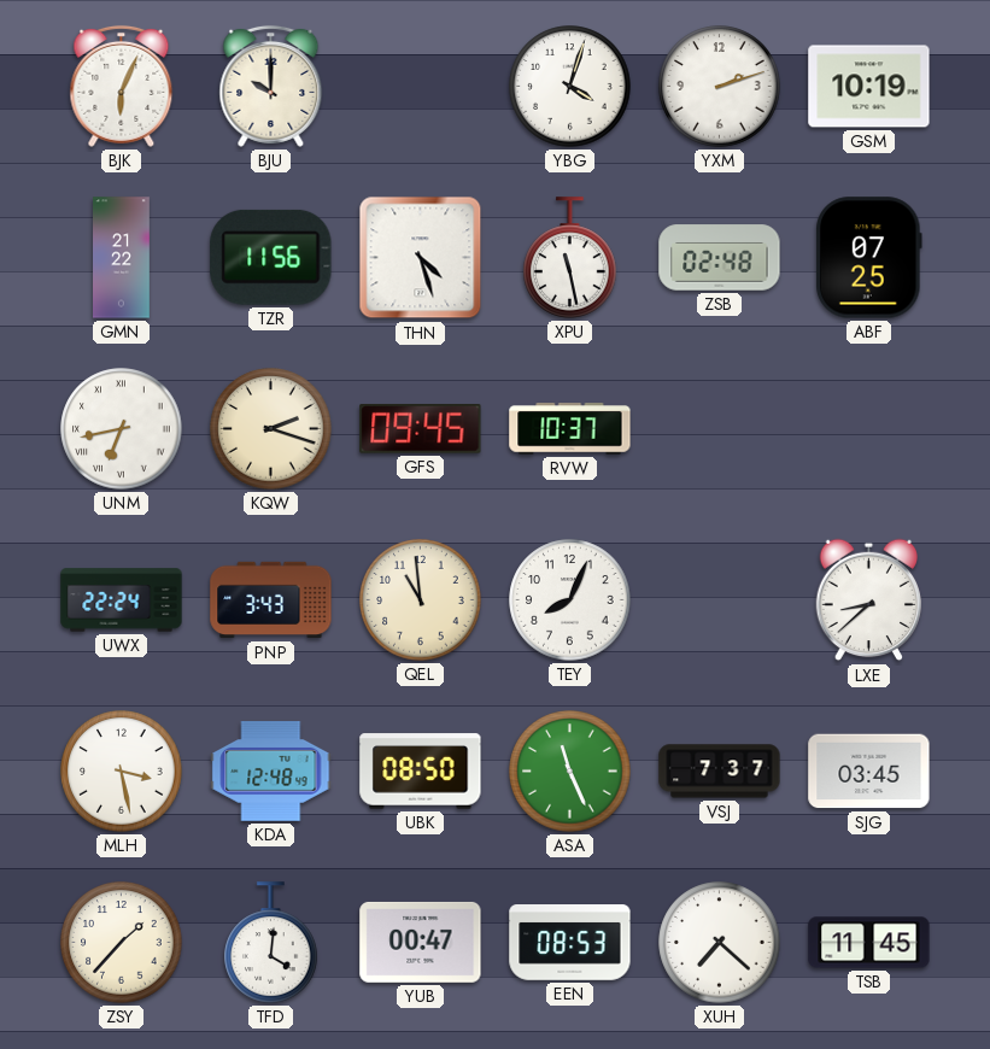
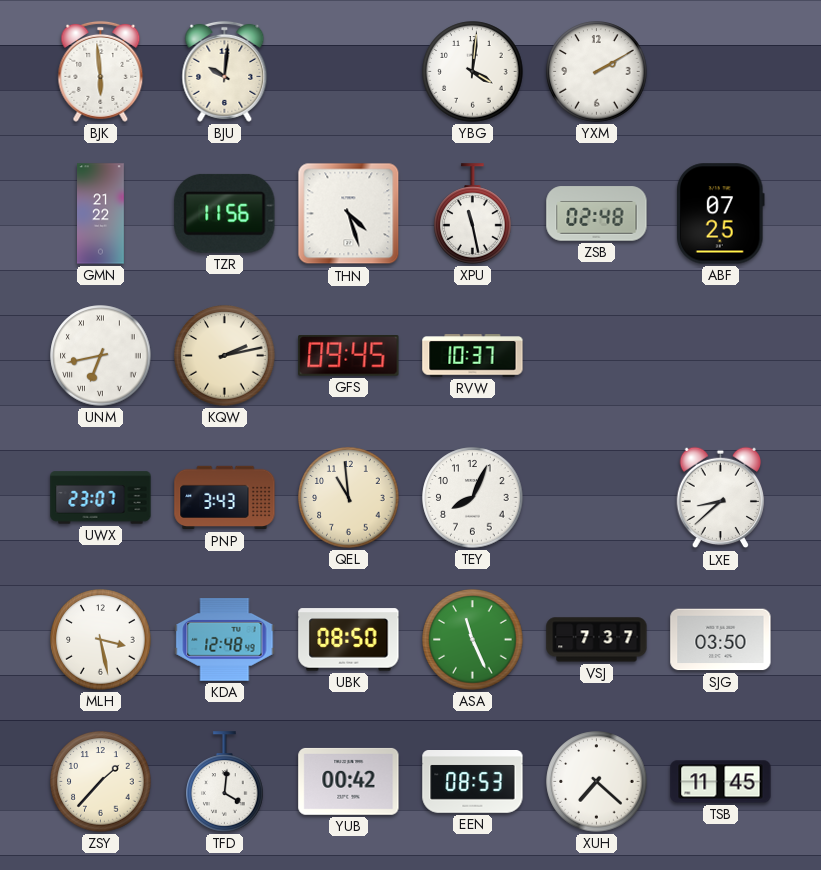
BJK: 6:04 -> 5:59
BJU: 10:00 -> 10:01
YBG: 4:03 -> 4:01
YXM: 2:12 -> 2:10
GSM: 10:19 -> none
KQW: 2:18 -> 2:13
UWX: 22:24 -> 23:07
SJG: 03:45 -> 03:50
YUB: 00:47 -> 00:42
